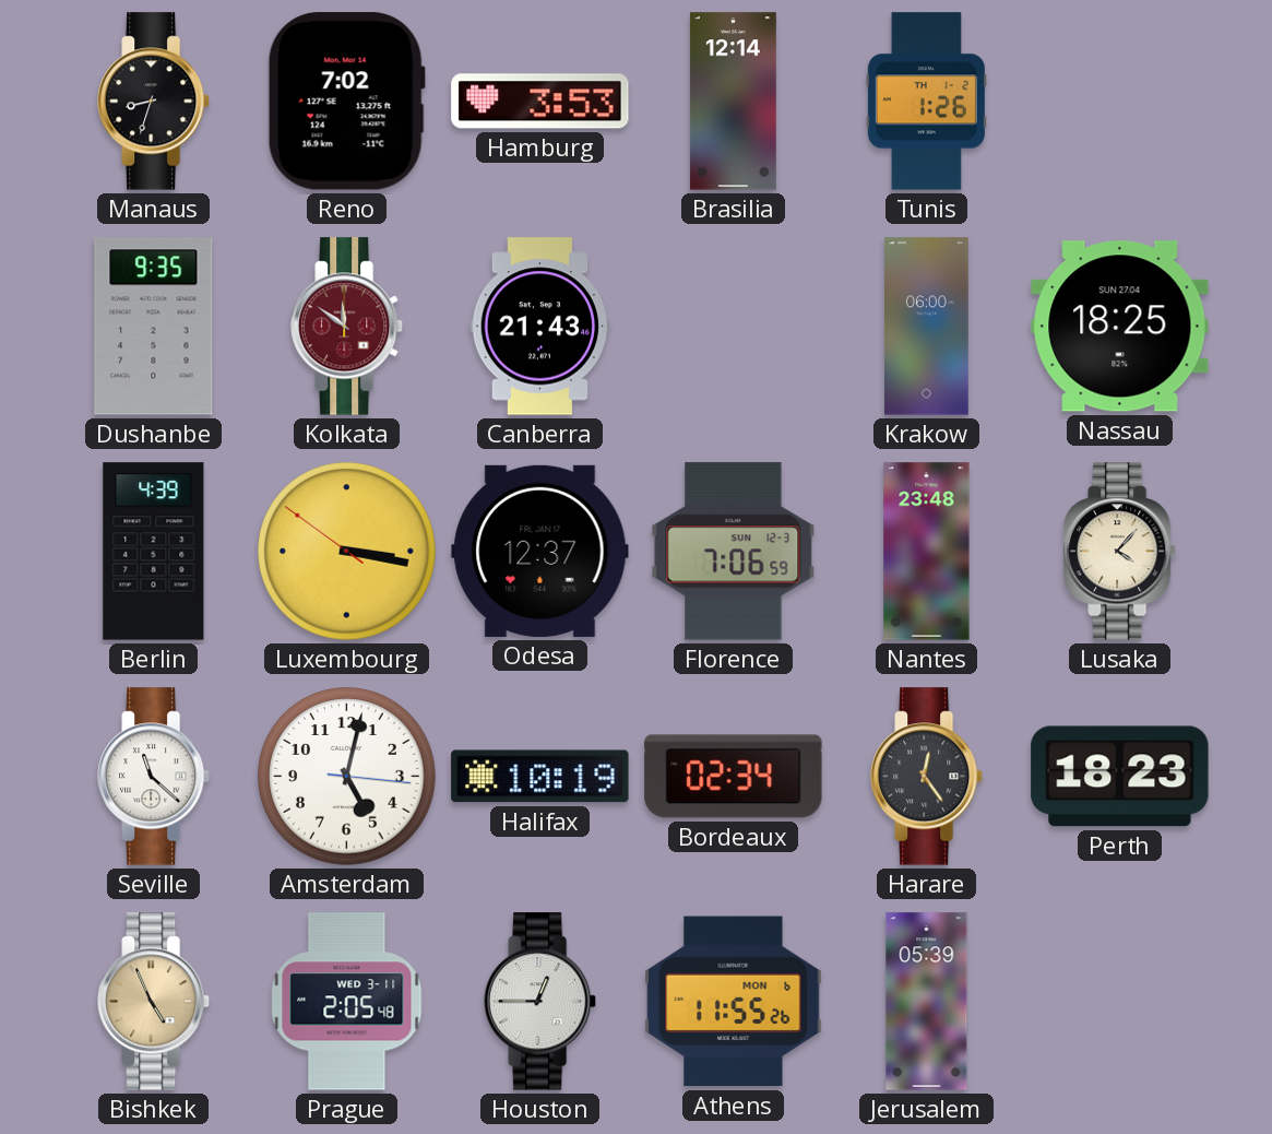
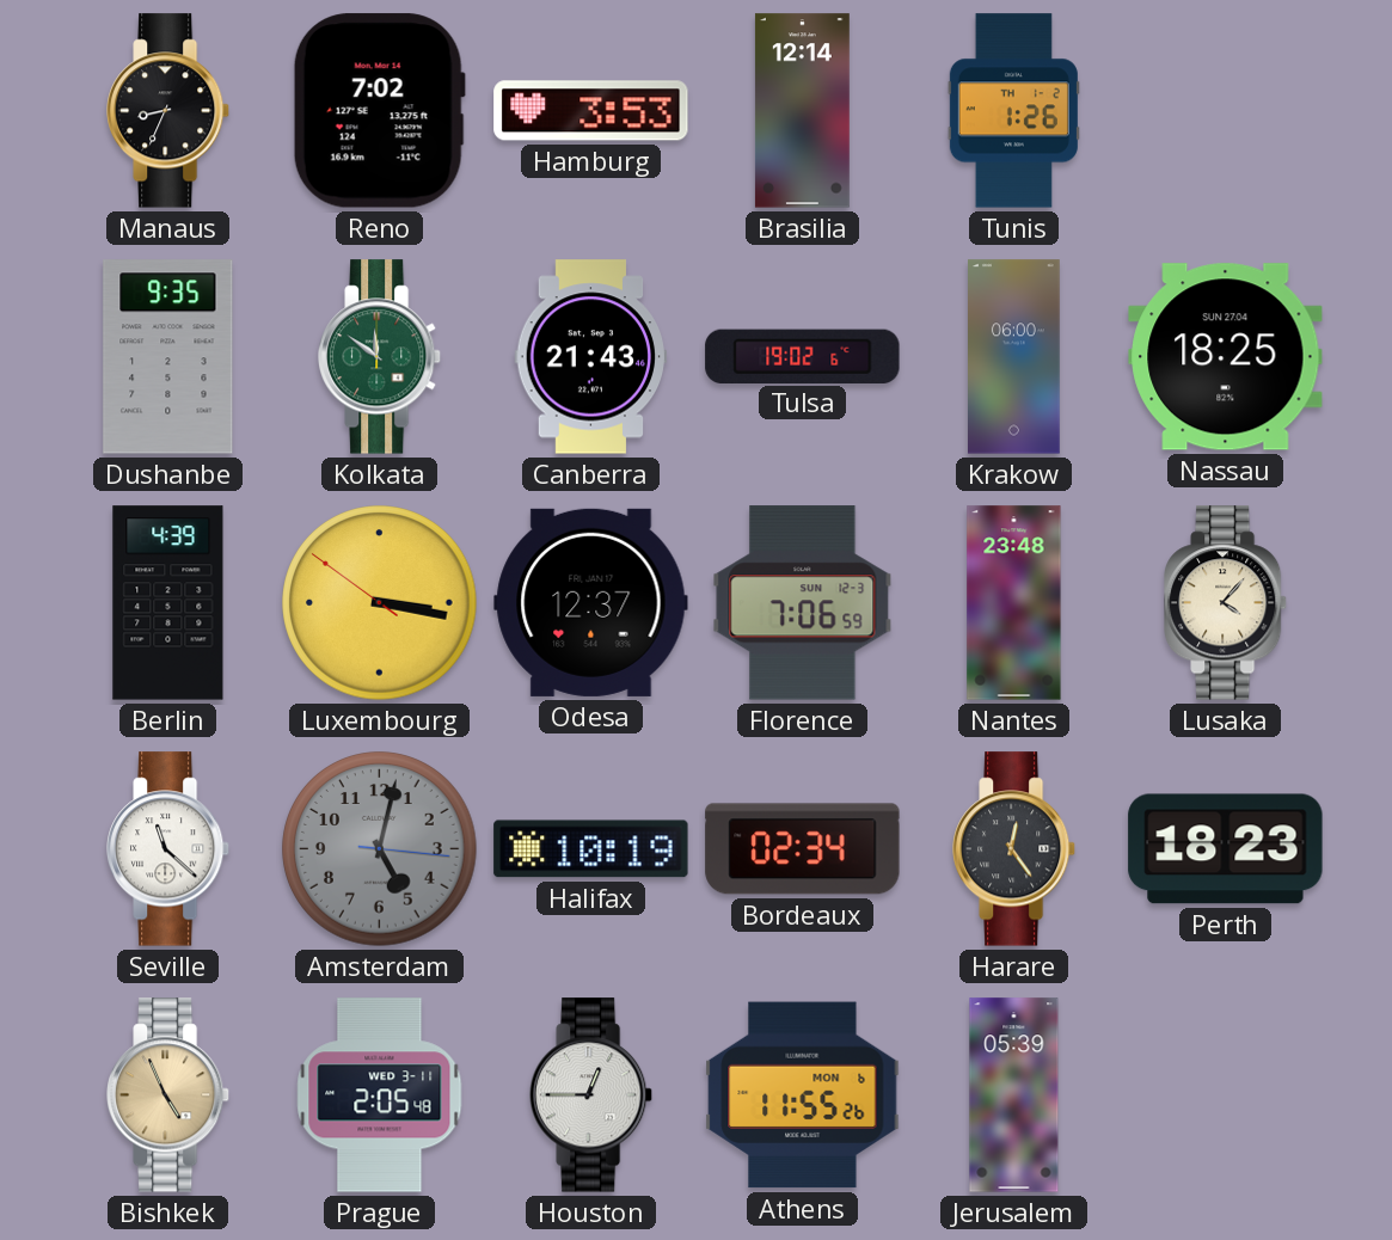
Manaus: 8:33 -> 8:34
Kolkata dial: burgundy -> green
Tulsa: none -> 19:02
Amsterdam dial: white -> grey
